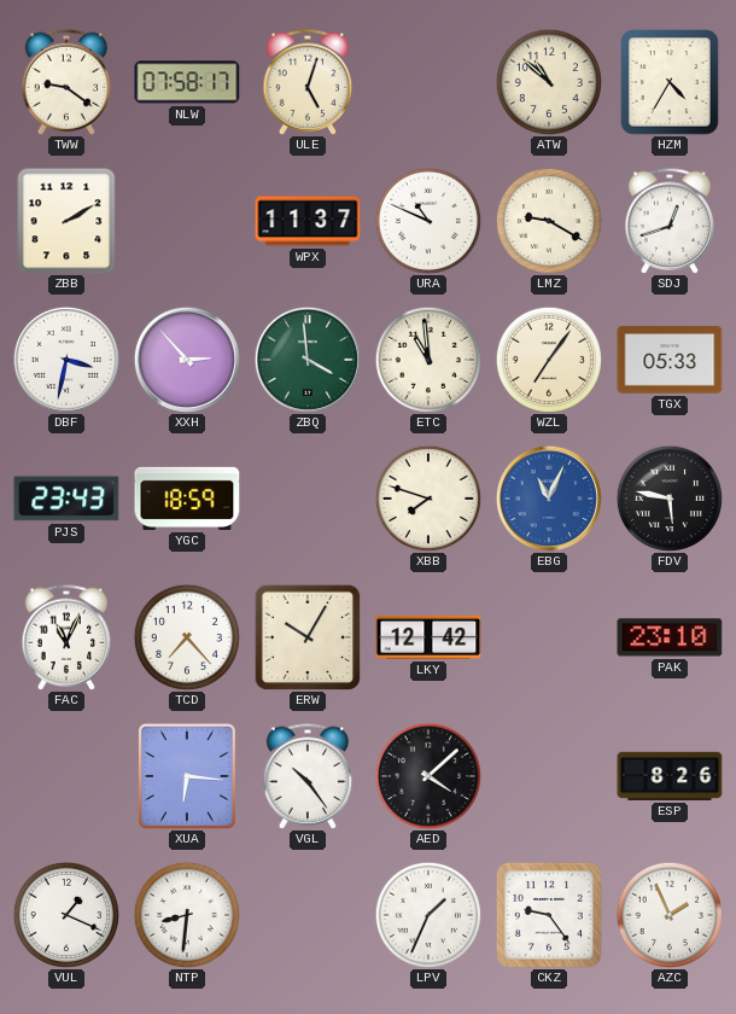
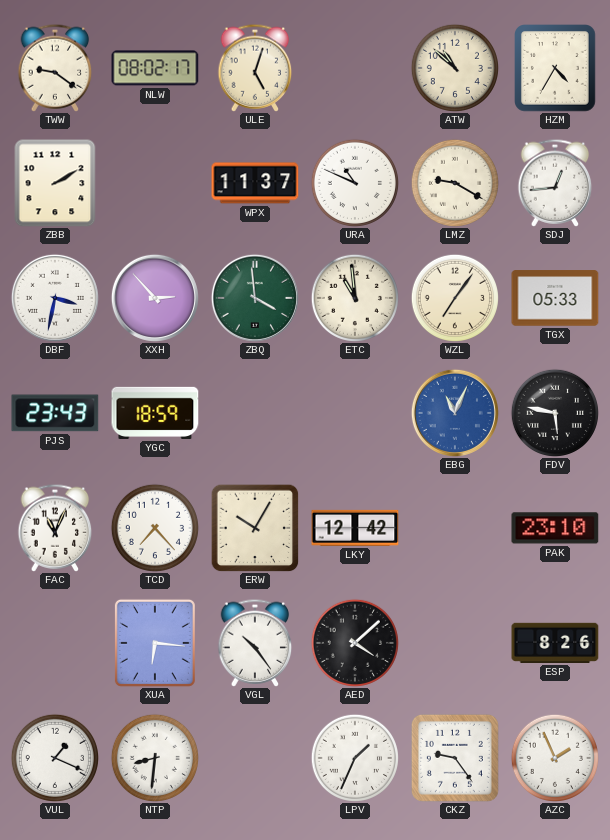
NLW: 07:58 -> 08:02
SDJ: 12:42 -> 12:44
XBB: 7:48 -> none
